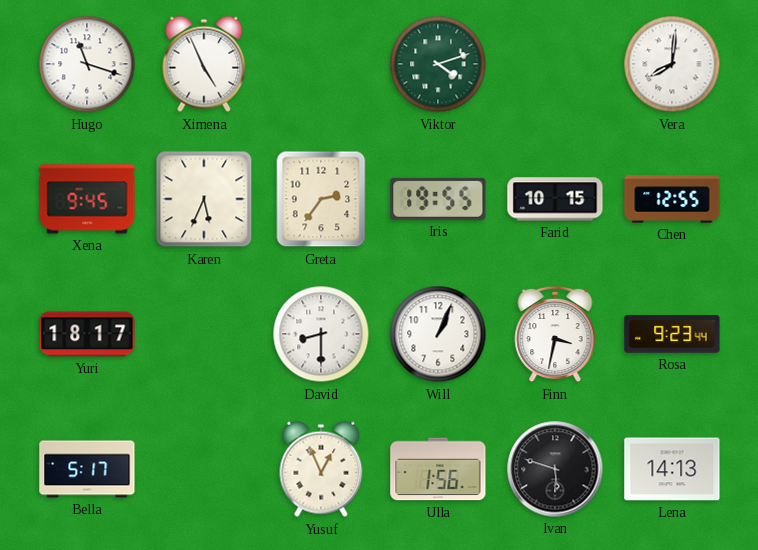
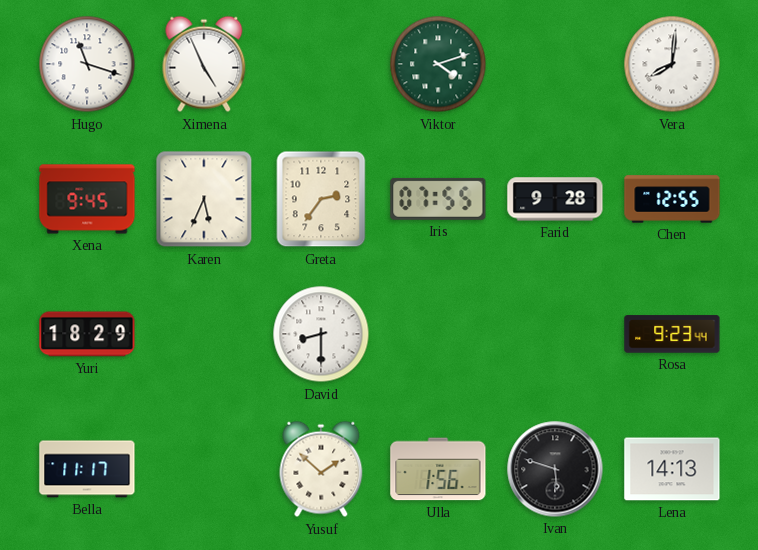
Iris: 19:55 -> 07:55
Farid: 10:15 -> 9:28
Yuri: 18:17 -> 18:29
Will: 1:04 -> none
Finn: 3:32 -> none
Bella: 5:17 -> 11:17
Yusuf: 12:56 -> 1:52
